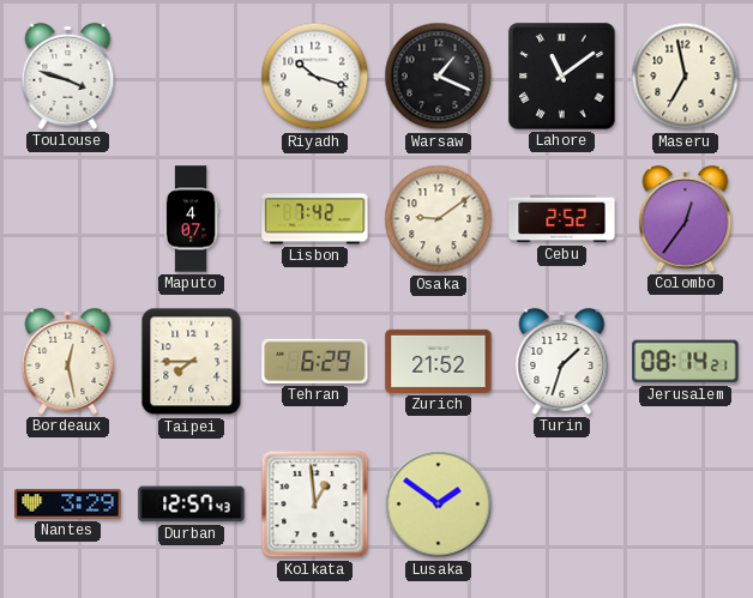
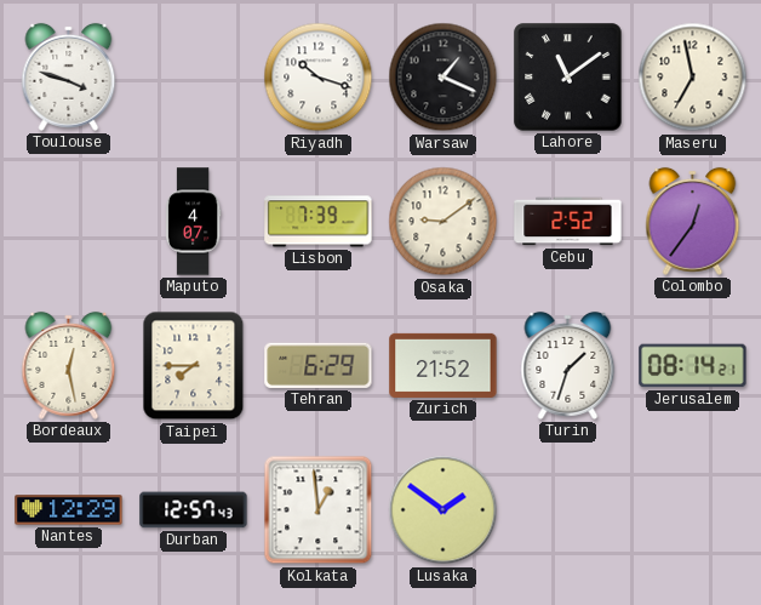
Lisbon: 7:42 -> 7:39
Nantes: 3:29 -> 12:29
